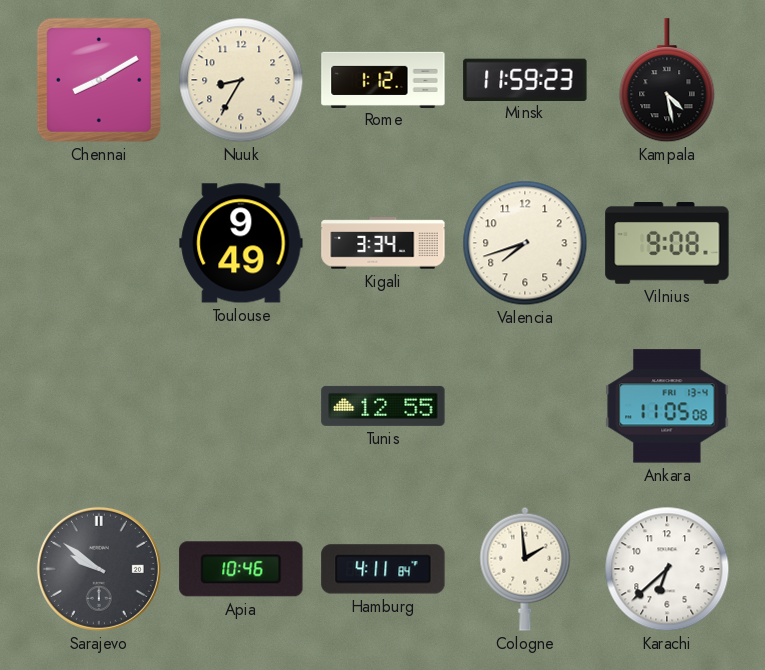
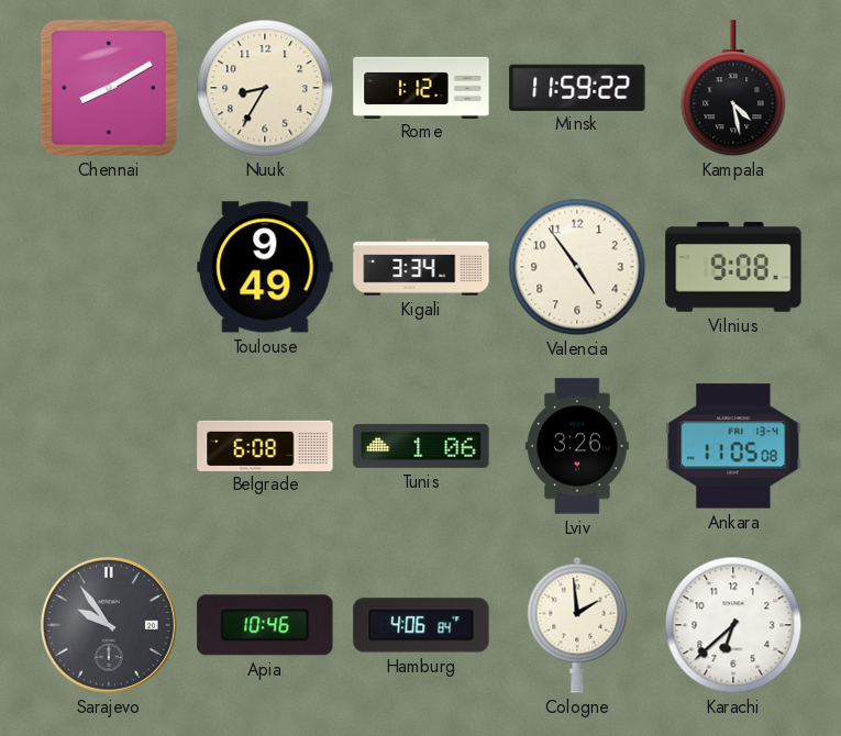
Minsk: 11:59:23 -> 11:59:22
Valencia: 7:42 -> 4:54
Belgrade: none -> 6:08
Tunis: 12:55 -> 1:06
Lviv: none -> 3:26
Sarajevo: 9:51 -> 9:54
Hamburg: 4:11 -> 4:06
